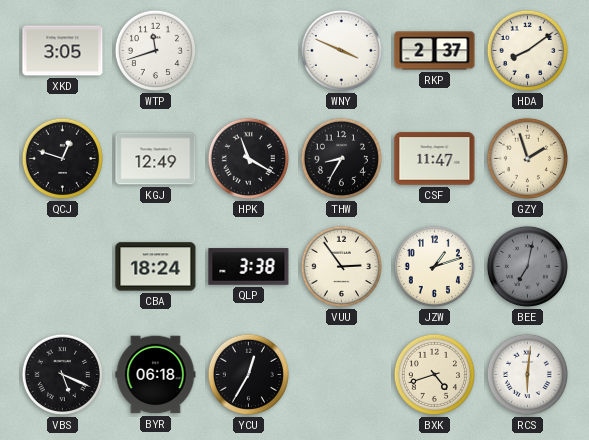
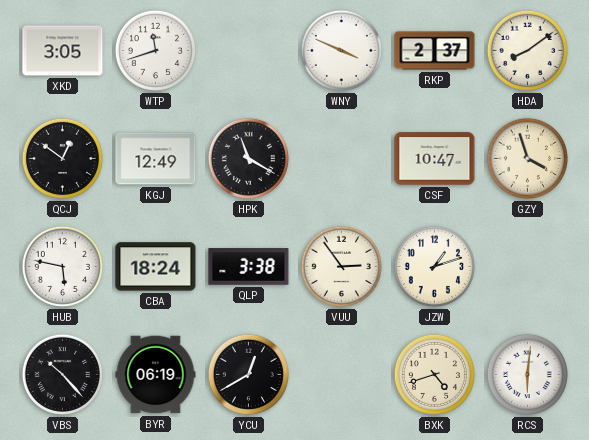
QCJ: 12:48 -> 12:51
THW: 8:35 -> none
CSF: 11:47 -> 10:47
GZY: 1:57 -> 3:57
HUB: none -> 5:47
BEE: 7:02 -> none
VBS: 5:19 -> 10:23
BYR: 06:18 -> 06:19
YCU: 12:35 -> 12:40
